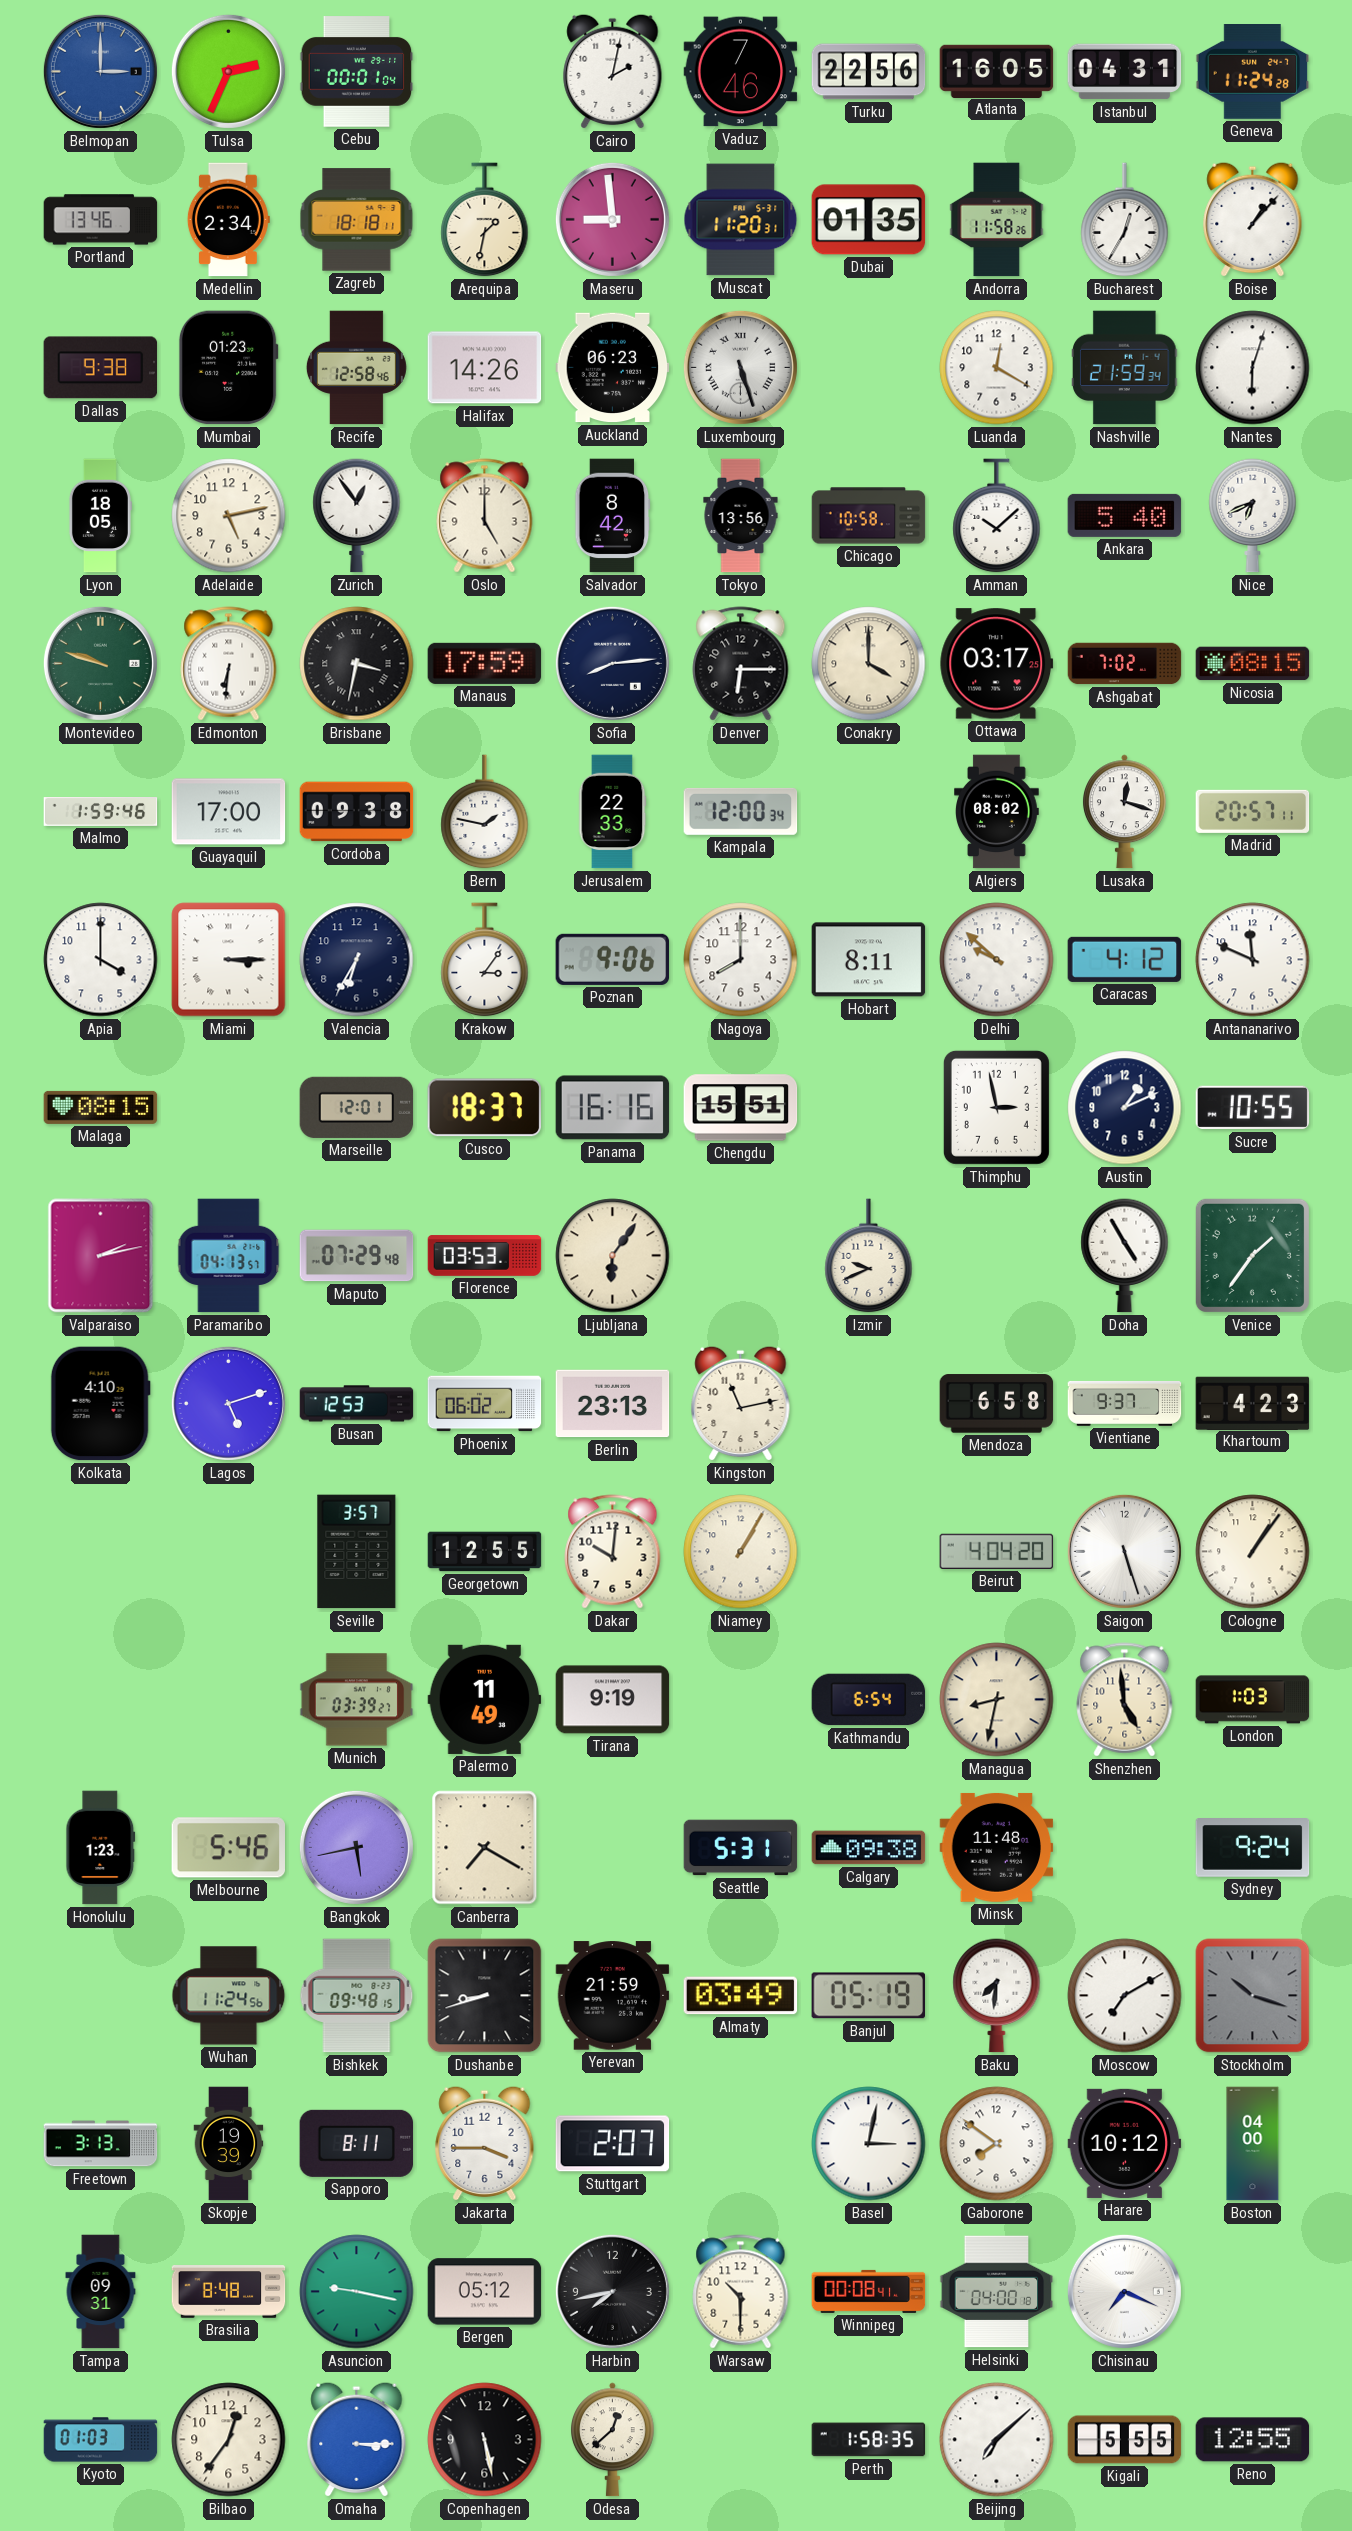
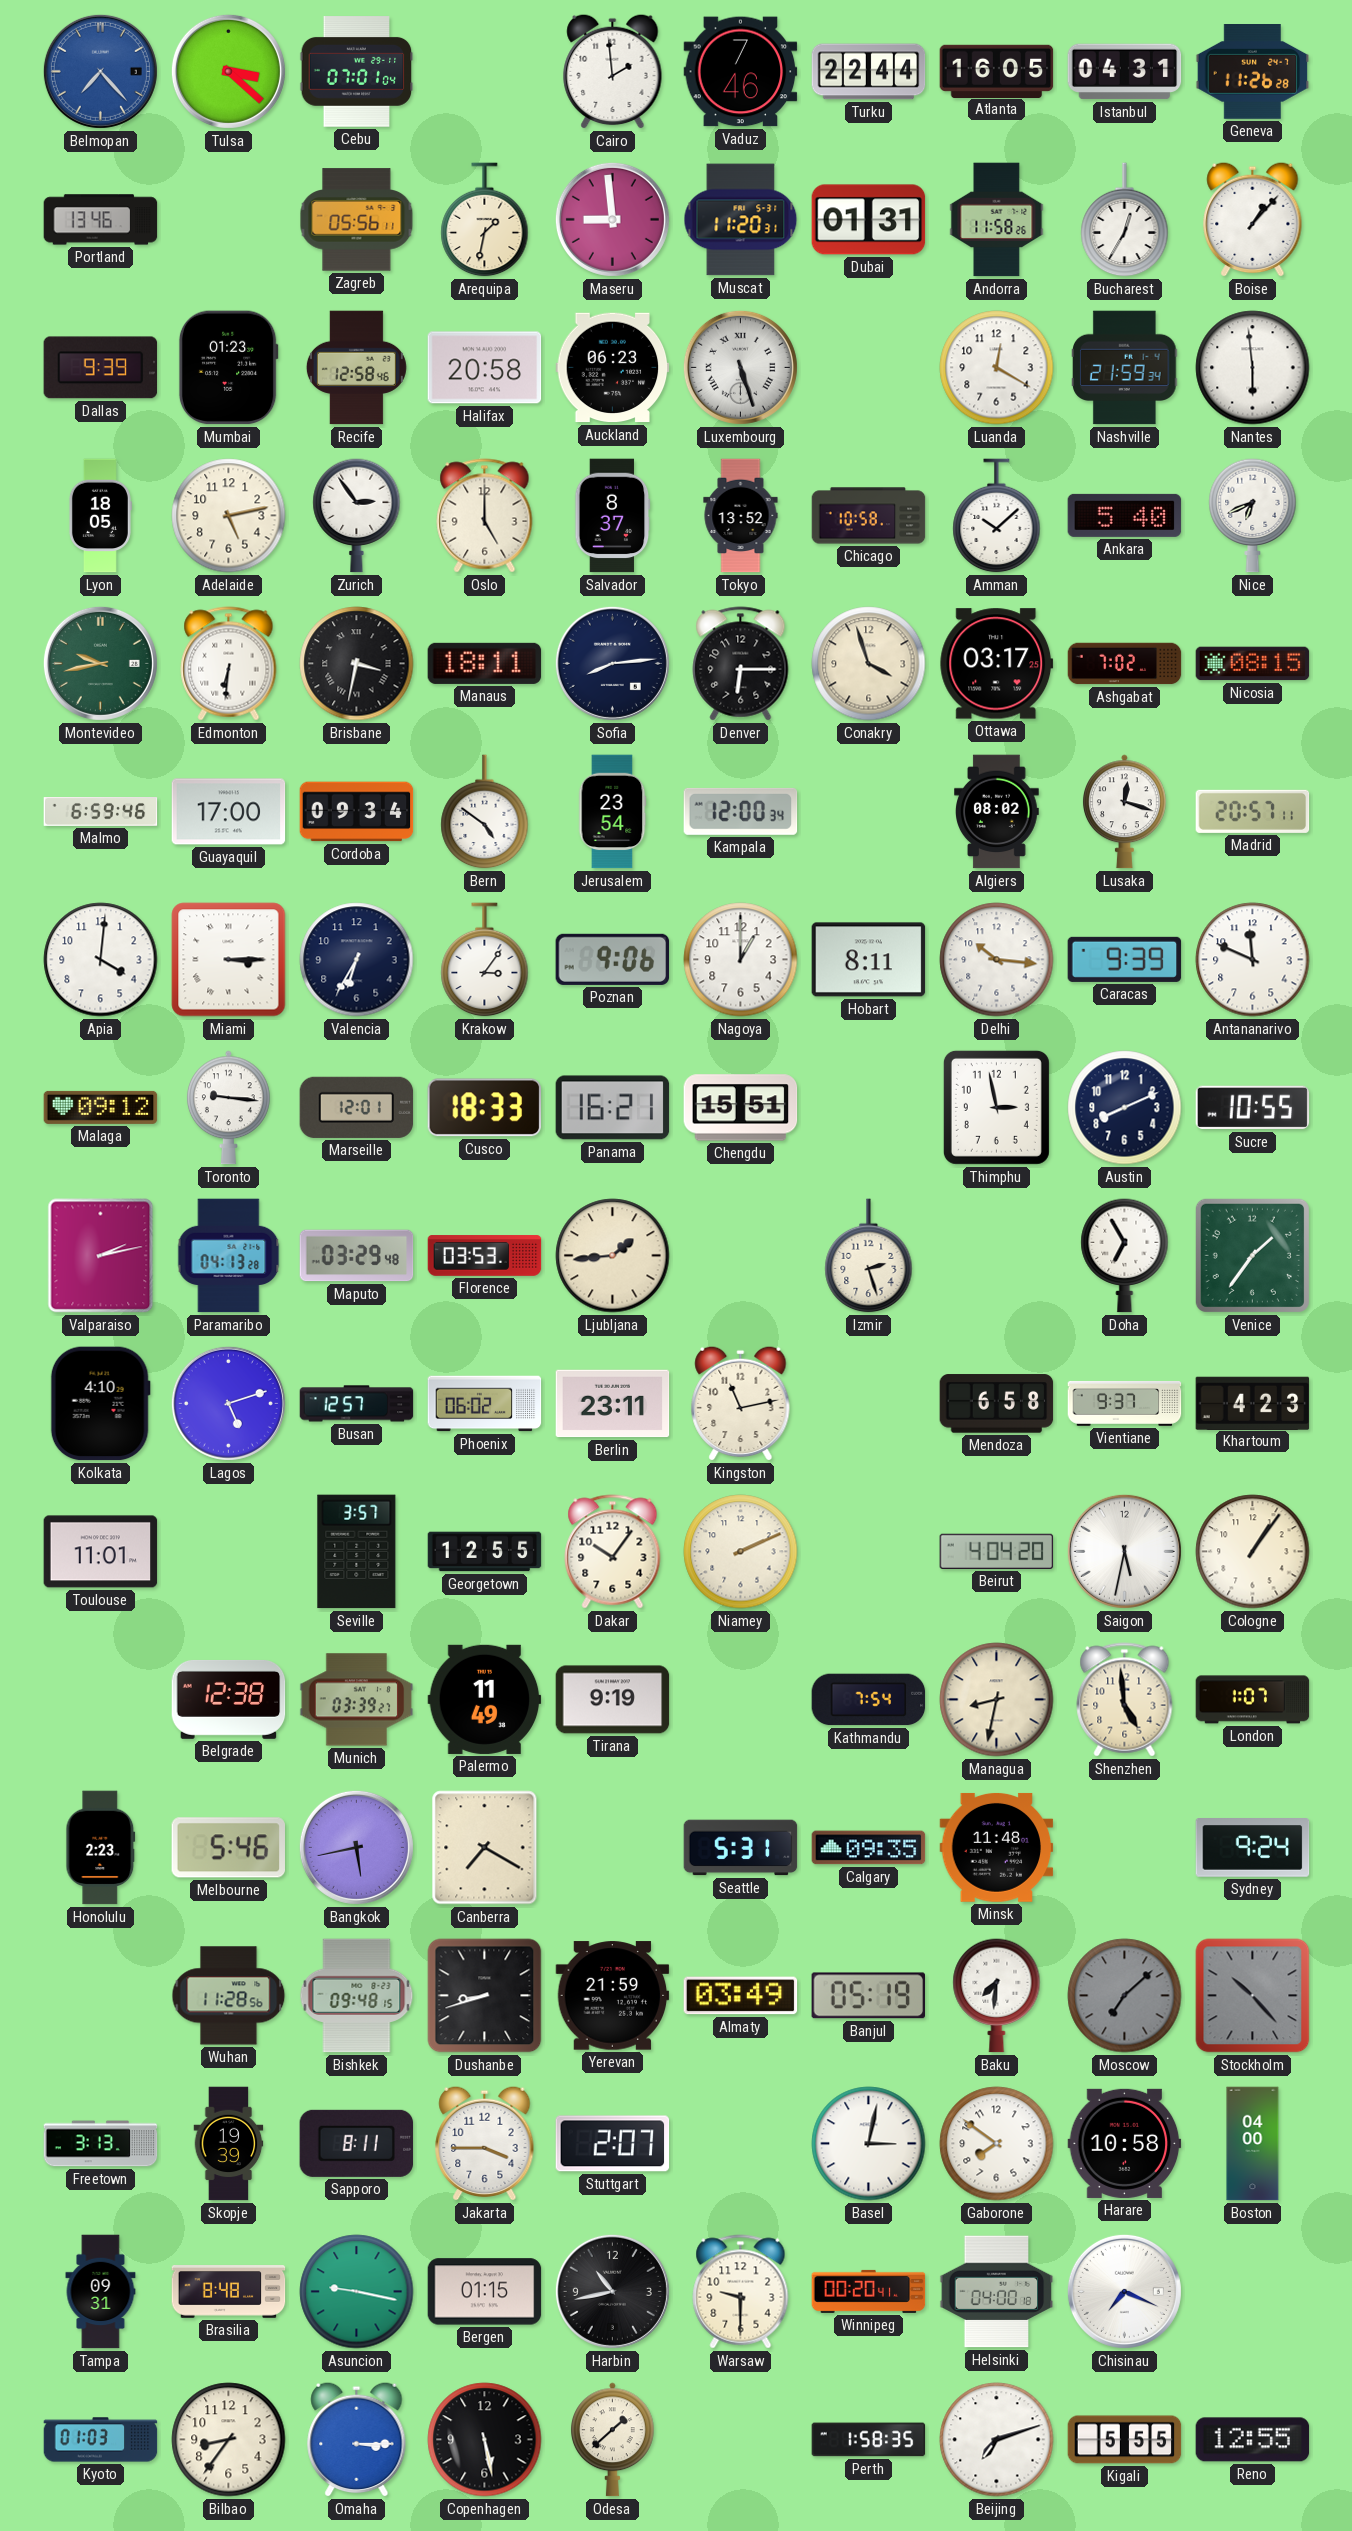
Belmopan: 3:00 -> 7:23
Tulsa: 2:34 -> 3:22
Cebu: 00:01 -> 07:01
Cairo: 2:02 -> 1:59
Turku: 22:56 -> 22:44
Geneva: 11:24 -> 11:26
Medellin: 2:34 -> none
Zagreb: 18:18 -> 05:56
Dubai: 01:35 -> 01:31
Dallas: 9:38 -> 9:39
Halifax: 14:26 -> 20:58
Nantes: 6:03 -> 5:59
Zurich: 12:54 -> 2:54
Salvador: 8:42 -> 8:37
Tokyo: 13:56 -> 13:52
Montevideo: 9:48 -> 9:43
Manaus: 17:59 -> 18:11
Conakry: 4:00 -> 3:57
Malmo: 1:59 -> 6:59
Cordoba: 09:38 -> 09:34
Bern: 1:47 -> 4:51
Jerusalem: 22:33 -> 23:54
Apia: 4:00 -> 4:01
Nagoya: 8:00 -> 1:00
Delhi: 9:52 -> 10:16
Caracas: 4:12 -> 9:39
Malaga: 08:15 -> 09:12
Toronto: none -> 9:16
Cusco: 18:37 -> 18:33
Panama: 16:16 -> 16:21
Austin: 1:11 -> 8:11
Paramaribo: 04:13:57 -> 04:13:28
Maputo: 07:29 -> 03:29
Ljubljana: 6:06 -> 1:44
Izmir: 9:41 -> 2:27
Doha: 4:55 -> 6:55
Busan: 12:53 -> 12:57
Berlin: 23:13 -> 23:11
Toulouse: none -> 11:01
Dakar: 10:01 -> 10:06
Niamey: 1:05 -> 2:11
Saigon: 5:27 -> 5:32
Belgrade: none -> 12:38
Kathmandu: 6:54 -> 7:54
London: 1:03 -> 1:07
Honolulu: 1:23 -> 2:23
Calgary: 09:38 -> 09:35
Wuhan: 11:24 -> 11:28
Moscow: 7:10 -> 7:08
Moscow dial: white -> grey
Stockholm: 10:18 -> 10:23
Harare: 10:12 -> 10:58
Bergen: 05:12 -> 01:15
Harbin: 7:43 -> 10:43
Warsaw: 10:30 -> 9:30
Winnipeg: 00:08 -> 00:20
Bilbao: 12:36 -> 8:36
Odesa: 12:38 -> 1:38
Beijing: 7:08 -> 7:12
